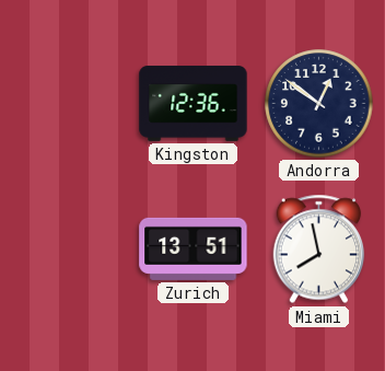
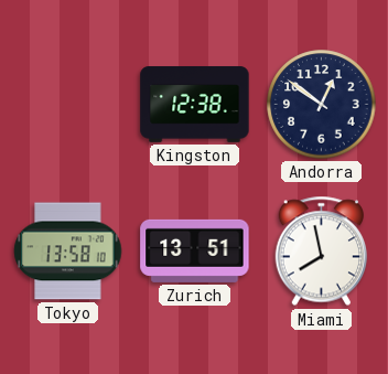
Kingston: 12:36 -> 12:38
Tokyo: none -> 13:58
